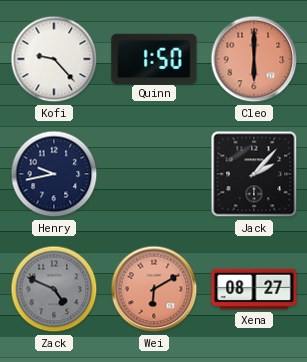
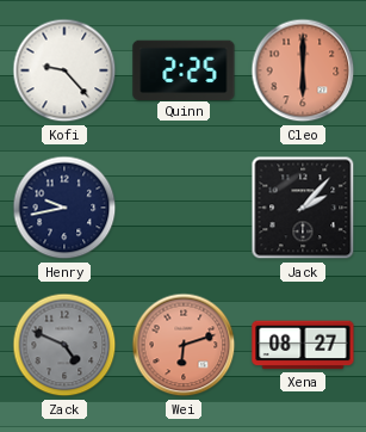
Quinn: 1:50 -> 2:25
Wei: 6:10 -> 6:12
